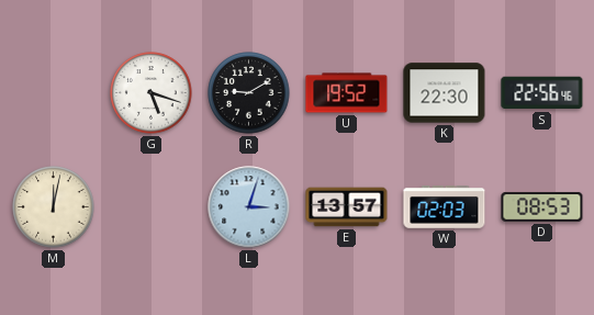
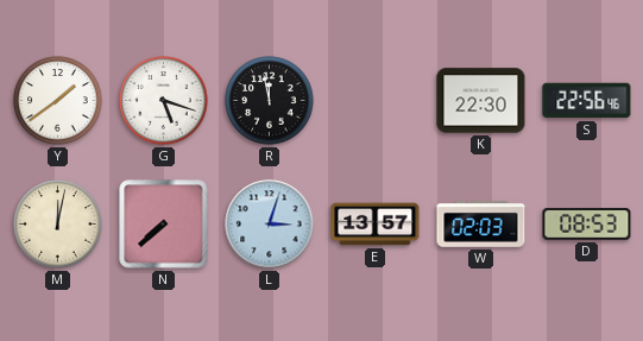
Y: none -> 1:39
R: 9:10 -> 11:58
U: 19:52 -> none
N: none -> 7:38
